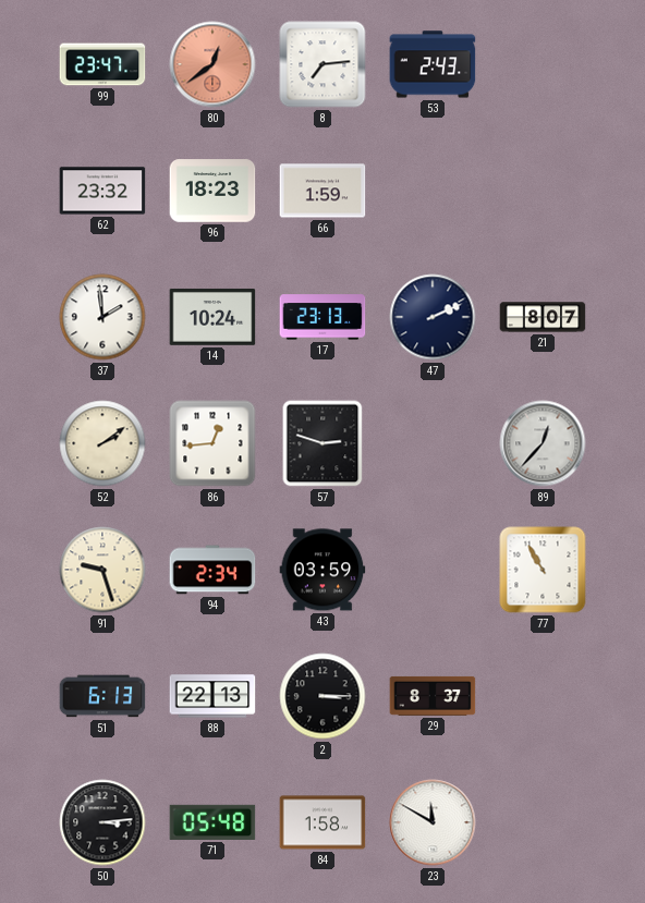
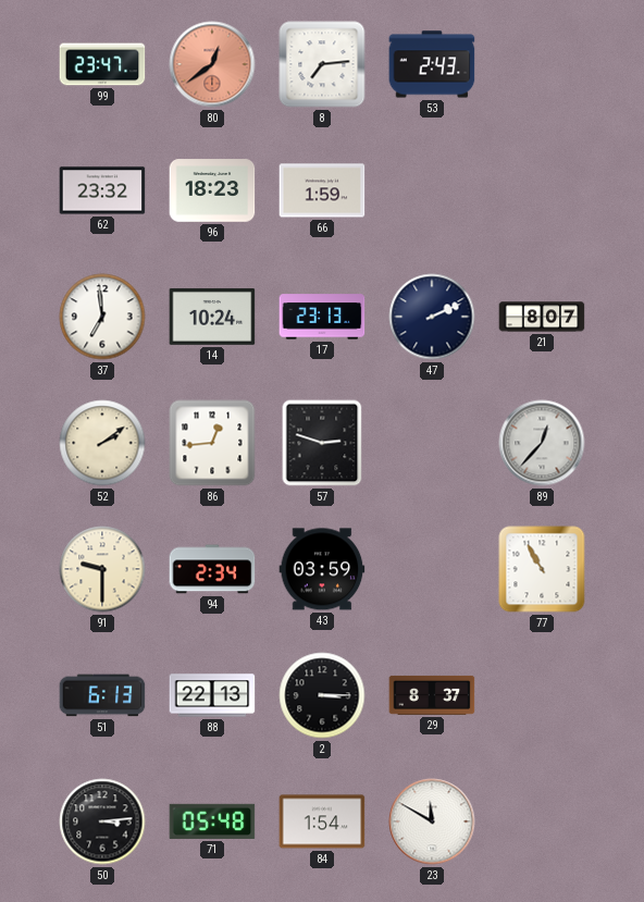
37: 1:59 -> 6:59
91: 9:27 -> 9:30
84: 1:58 -> 1:54
